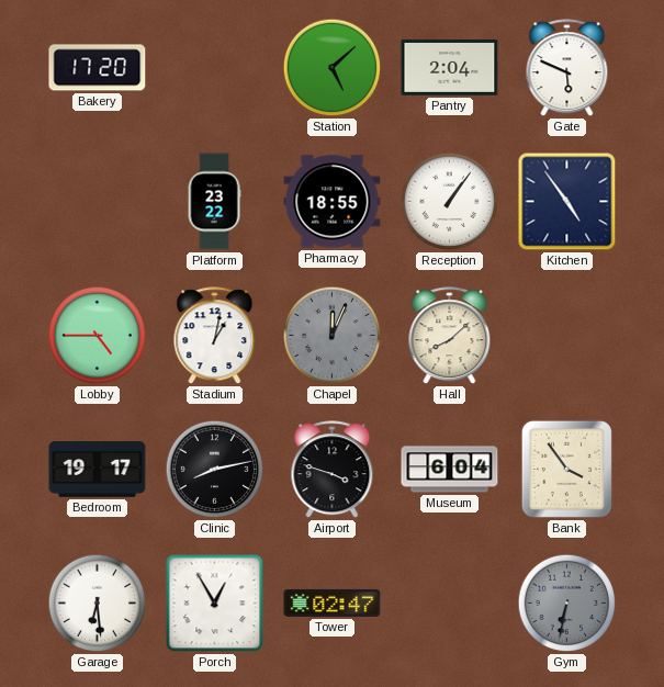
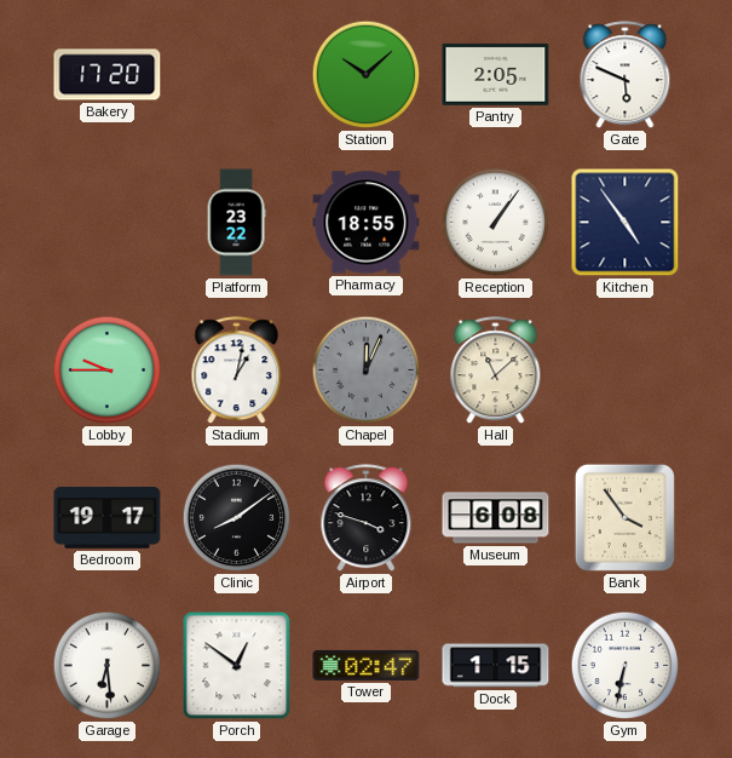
Station: 5:08 -> 10:08
Pantry: 2:04 -> 2:05
Lobby: 4:45 -> 9:45
Hall: 8:08 -> 11:08
Clinic: 8:13 -> 8:09
Museum: 6:04 -> 6:08
Porch: 12:55 -> 12:51
Dock: none -> 1:15
Gym dial: grey -> white
